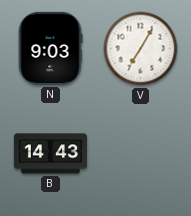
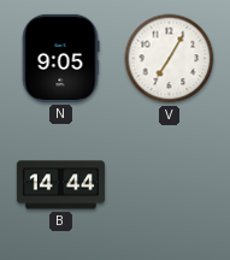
N: 9:03 -> 9:05
B: 14:43 -> 14:44
